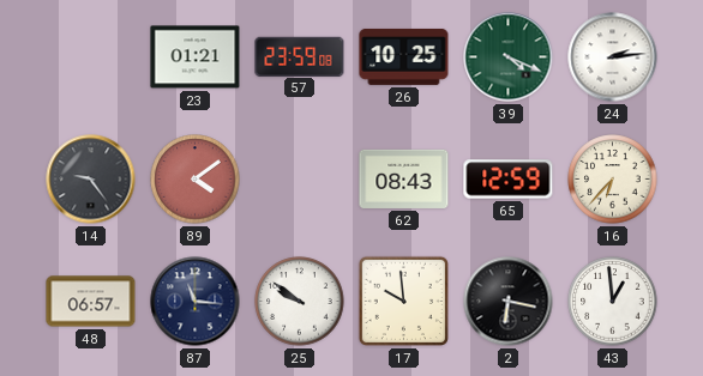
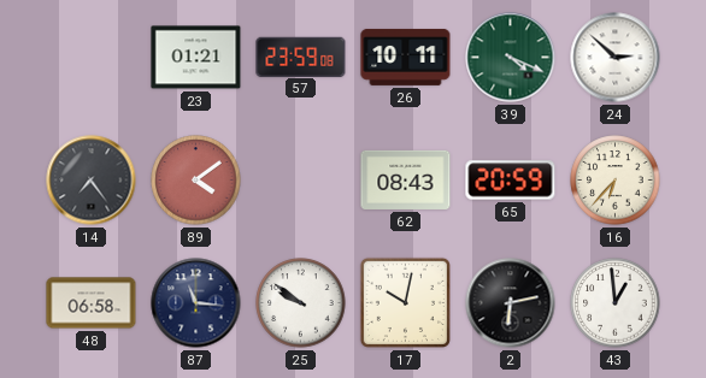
26: 10:25 -> 10:11
24: 2:14 -> 2:52
14: 9:24 -> 7:24
65: 12:59 -> 20:59
48: 06:57 -> 06:58
17: 9:59 -> 10:02
2: 6:17 -> 6:13
